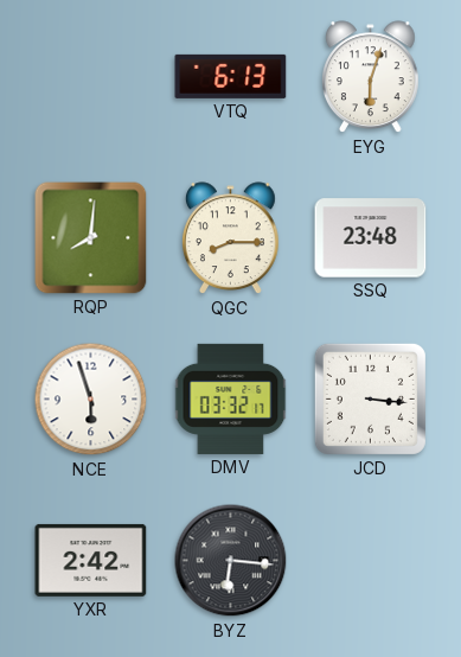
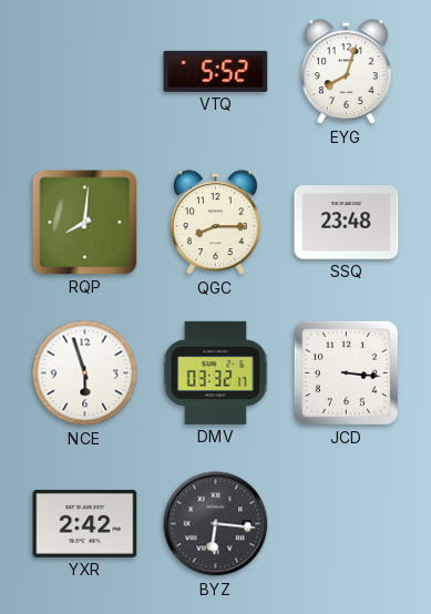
VTQ: 6:13 -> 5:52
EYG: 6:03 -> 8:03
